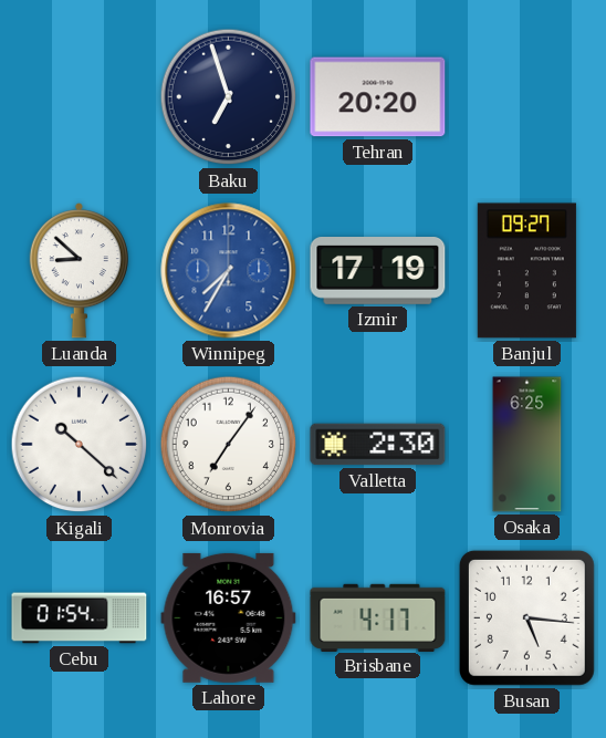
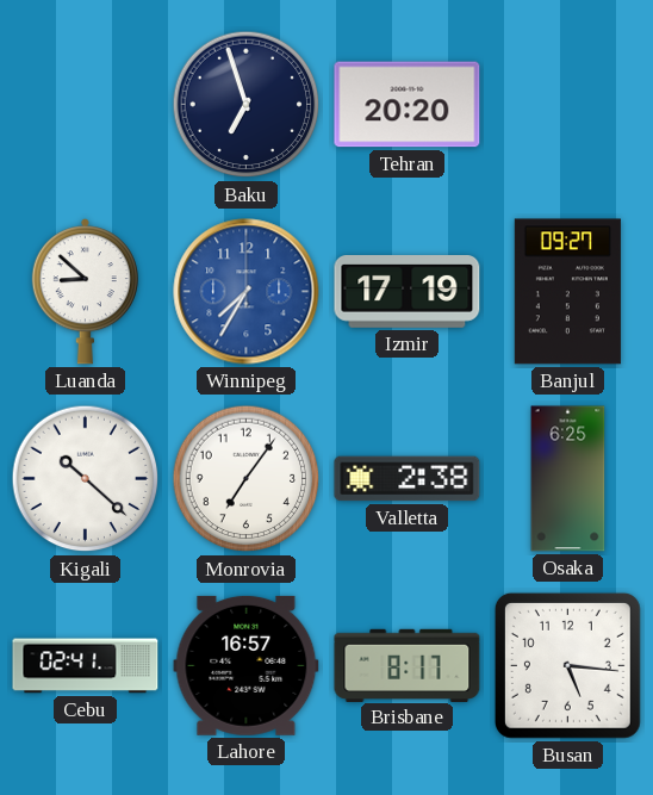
Valletta: 2:30 -> 2:38
Cebu: 01:54 -> 02:41
Brisbane: 4:17 -> 8:17
